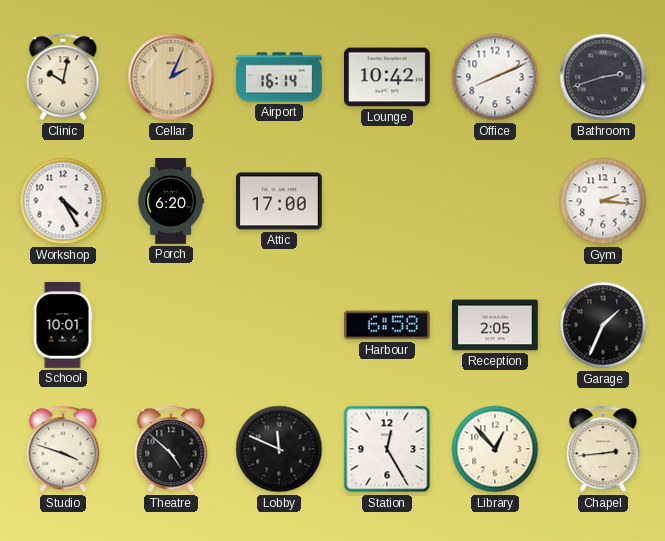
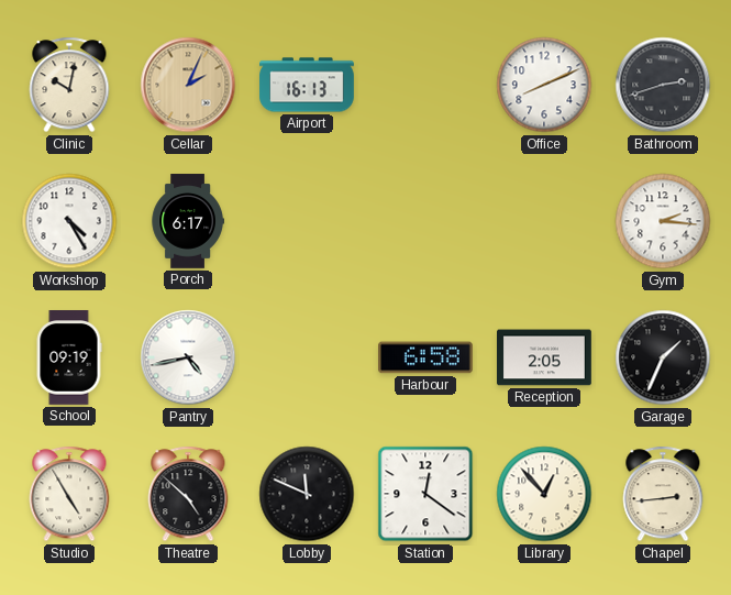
Airport: 16:14 -> 16:13
Lounge: 10:42 -> none
Porch: 6:20 -> 6:17
Attic: 17:00 -> none
School: 10:01 -> 09:19
Pantry: none -> 4:43
Studio: 3:48 -> 4:55
Station: 12:25 -> 12:21
